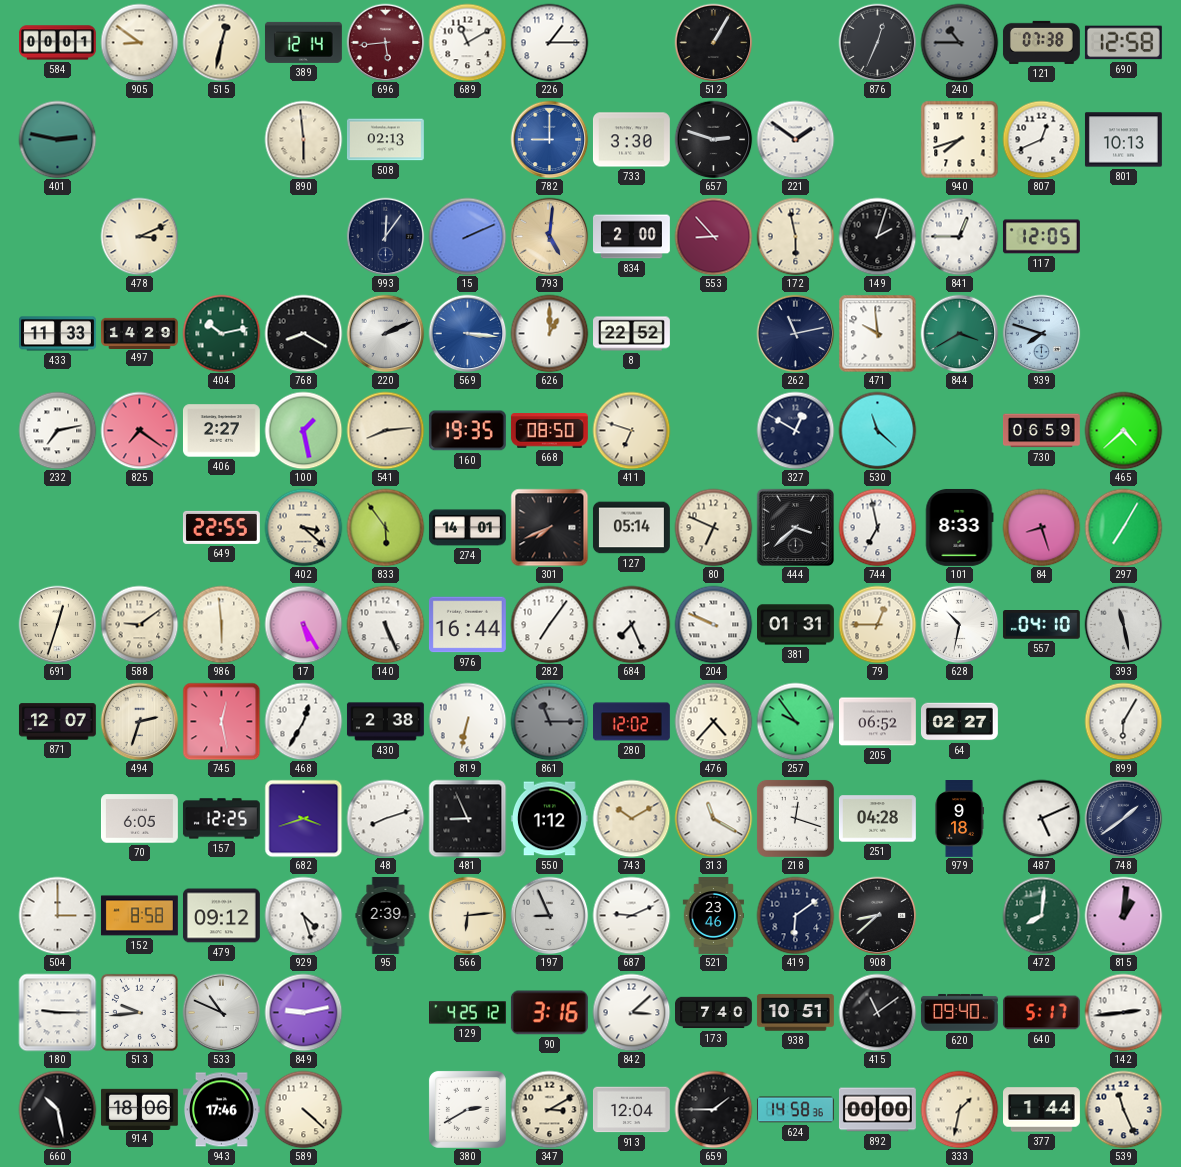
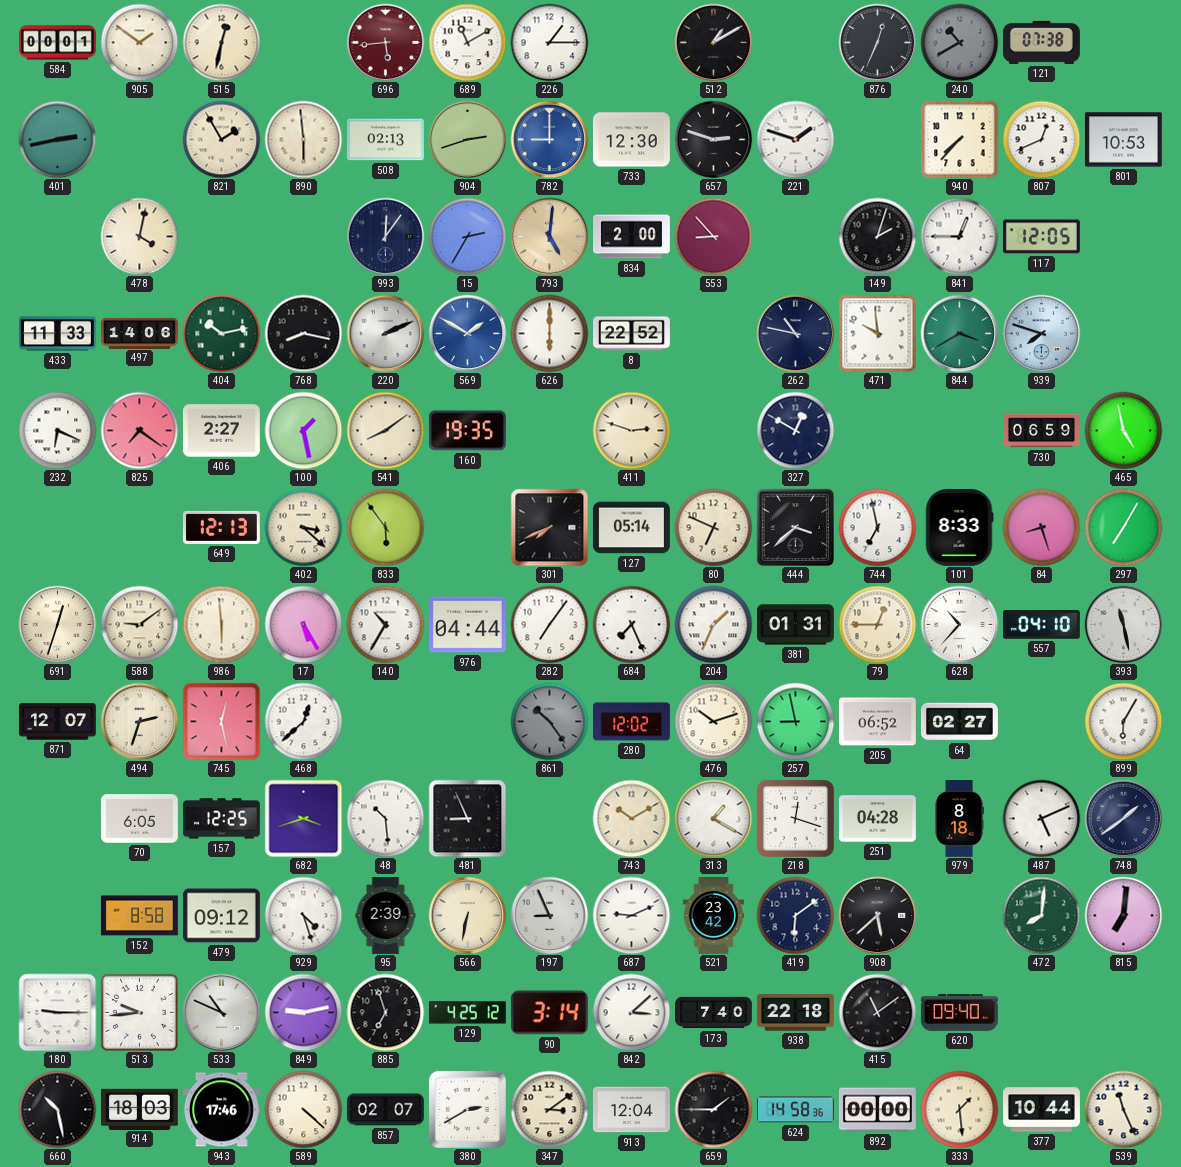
905: 8:51 -> 1:51
389: 12:14 -> none
512: 1:05 -> 1:10
240: 10:45 -> 10:40
690: 12:58 -> none
401: 2:47 -> 2:43
821: none -> 1:55
904: none -> 2:42
733: 3:30 -> 12:30
221: 1:51 -> 1:48
940: 7:42 -> 7:37
801: 10:13 -> 10:53
478: 3:11 -> 4:02
15: 2:11 -> 2:35
172: 5:58 -> none
497: 14:29 -> 14:06
768: 8:20 -> 8:17
569: 3:16 -> 1:50
626: 1:00 -> 6:00
262: 11:13 -> 10:47
232: 7:13 -> 6:19
541: 8:14 -> 8:09
668: 08:50 -> none
411: 6:48 -> 2:48
530: 11:22 -> none
465: 4:38 -> 4:58
649: 22:55 -> 12:13
274: 14:01 -> none
140: 5:26 -> 10:35
976: 16:44 -> 04:44
204: 9:49 -> 1:34
628: 10:32 -> 10:37
468: 12:35 -> 12:38
430: 2:38 -> none
819: 6:32 -> none
861: 11:15 -> 10:24
476: 4:37 -> 10:12
257: 9:54 -> 8:58
48: 8:12 -> 10:29
550: 1:12 -> none
313: 11:20 -> 1:20
979: 9:18 -> 8:18
504: 3:00 -> none
566: 6:14 -> 6:32
521: 23:46 -> 23:42
908: 8:38 -> 5:38
815: 1:01 -> 7:01
885: none -> 6:57
90: 3:16 -> 3:14
938: 10:51 -> 22:18
640: 5:17 -> none
142: 2:44 -> none
914: 18:06 -> 18:03
857: none -> 02:07
347: 3:10 -> 3:09
333: 1:32 -> 1:29
377: 1:44 -> 10:44
